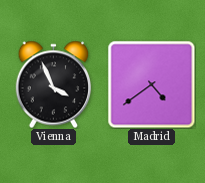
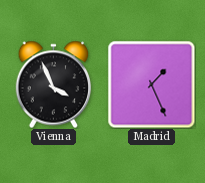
Madrid: 4:39 -> 1:26
